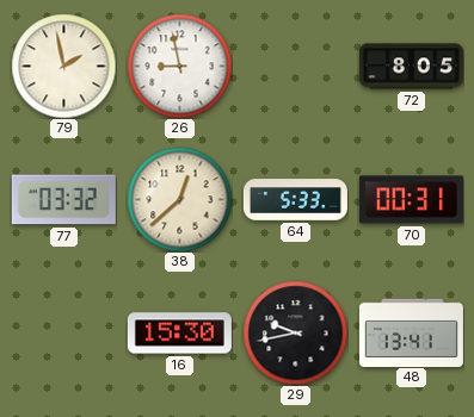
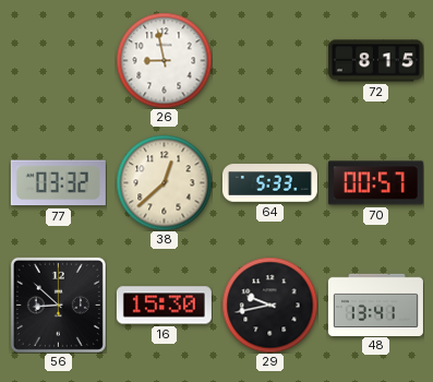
79: 1:58 -> none
72: 8:05 -> 8:15
70: 00:31 -> 00:57
56: none -> 8:52
